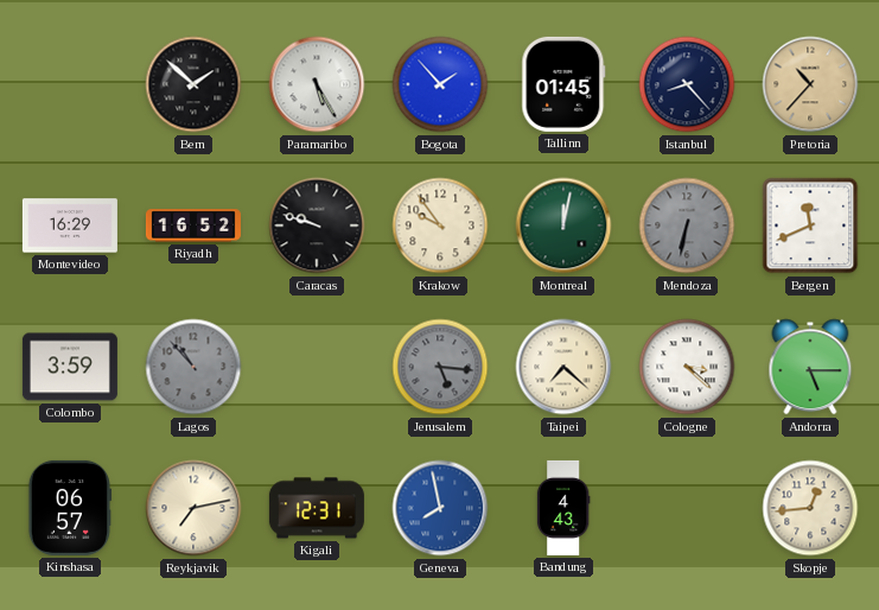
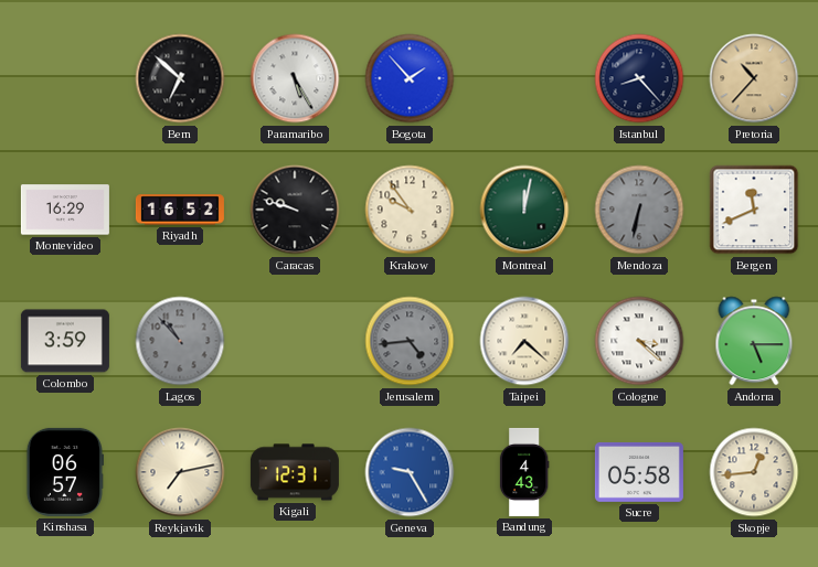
Bern: 1:52 -> 6:52
Tallinn: 01:45 -> none
Jerusalem: 5:16 -> 4:44
Geneva: 7:58 -> 9:25
Sucre: none -> 05:58
